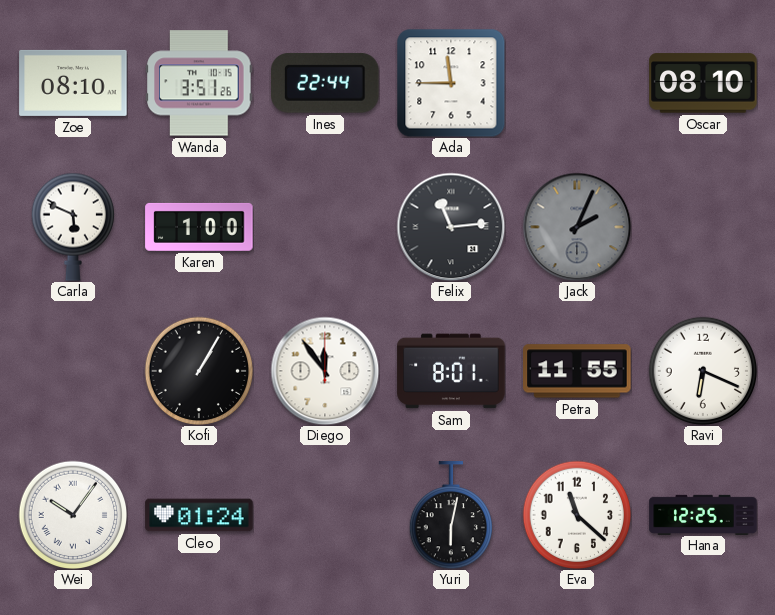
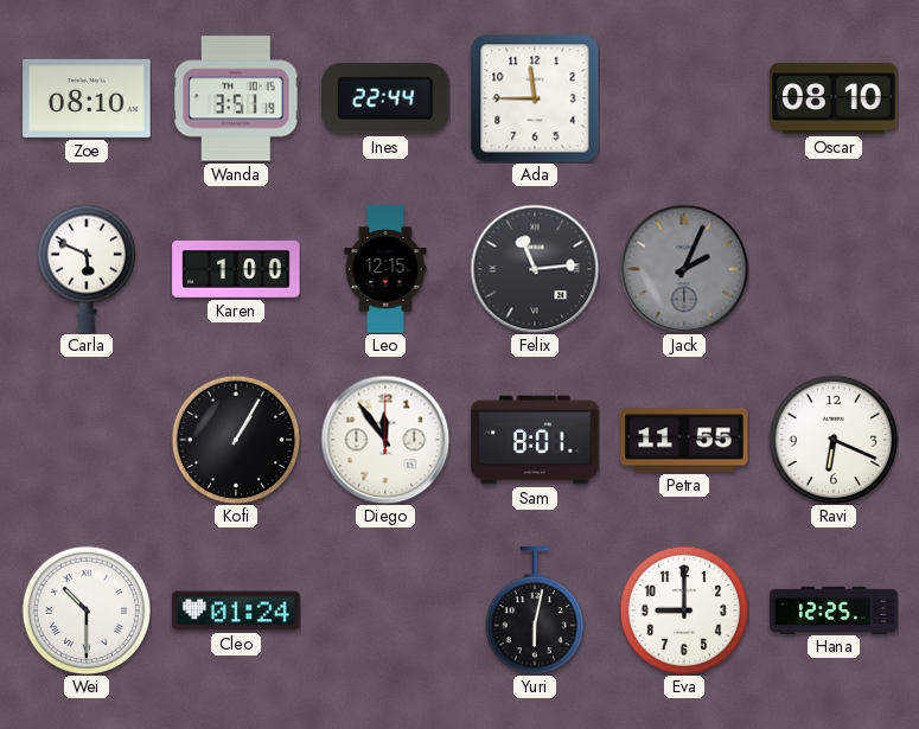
Wanda: 3:51:26 -> 3:51:19
Leo: none -> 12:15
Wei: 10:06 -> 10:30
Eva: 11:22 -> 9:00
